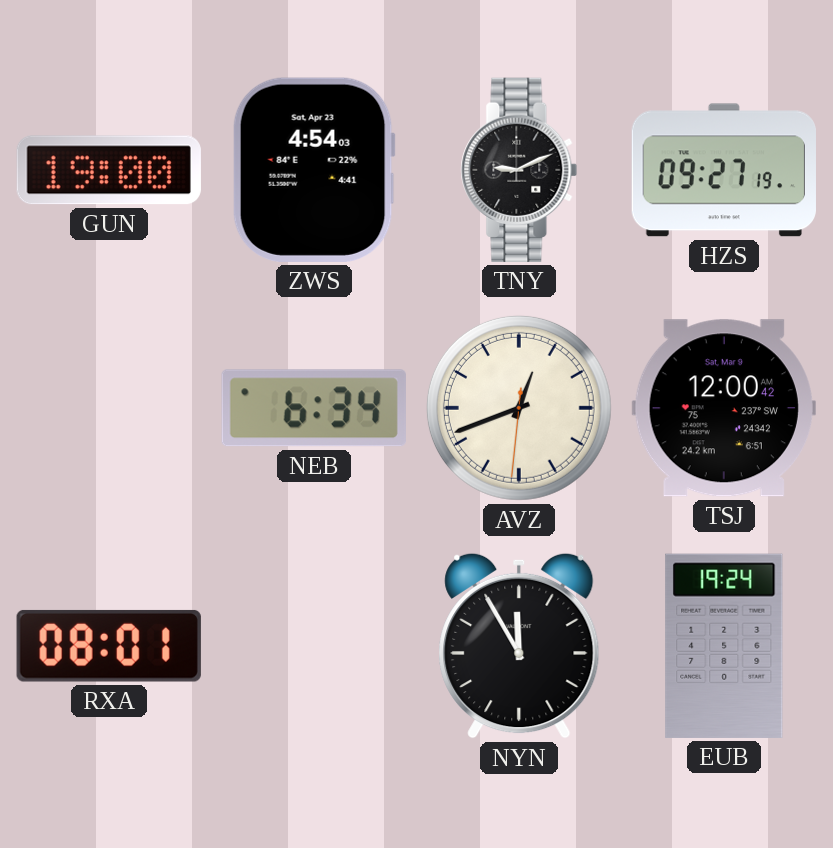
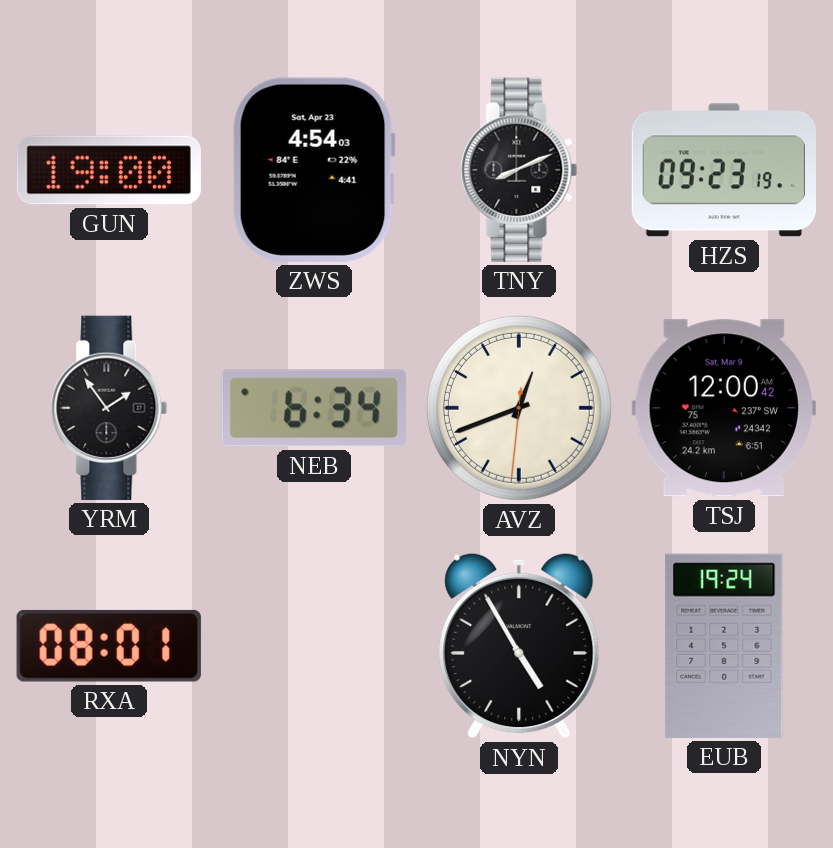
TNY: 9:11 -> 8:11
HZS: 09:27 -> 09:23
YRM: none -> 1:54
NYN: 11:55 -> 4:55
